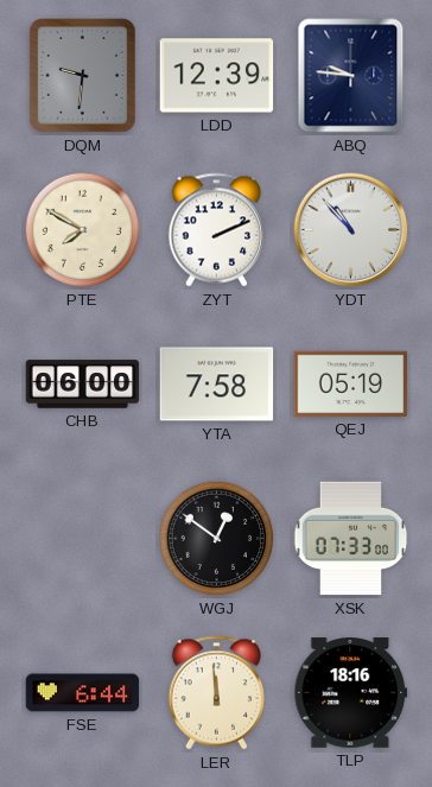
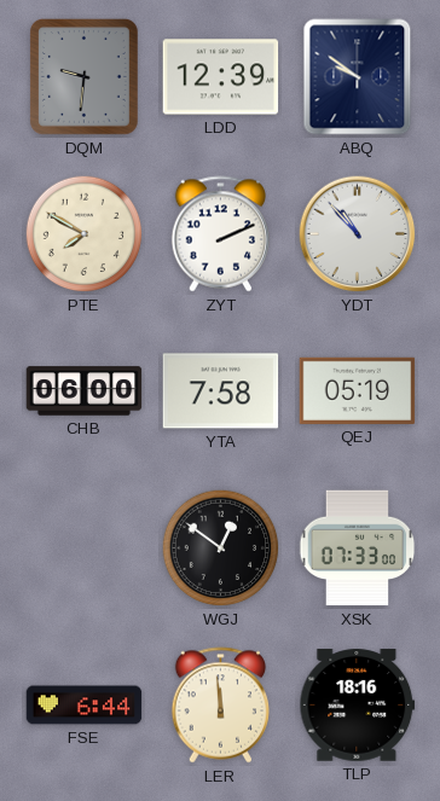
ABQ: 9:46 -> 9:51
